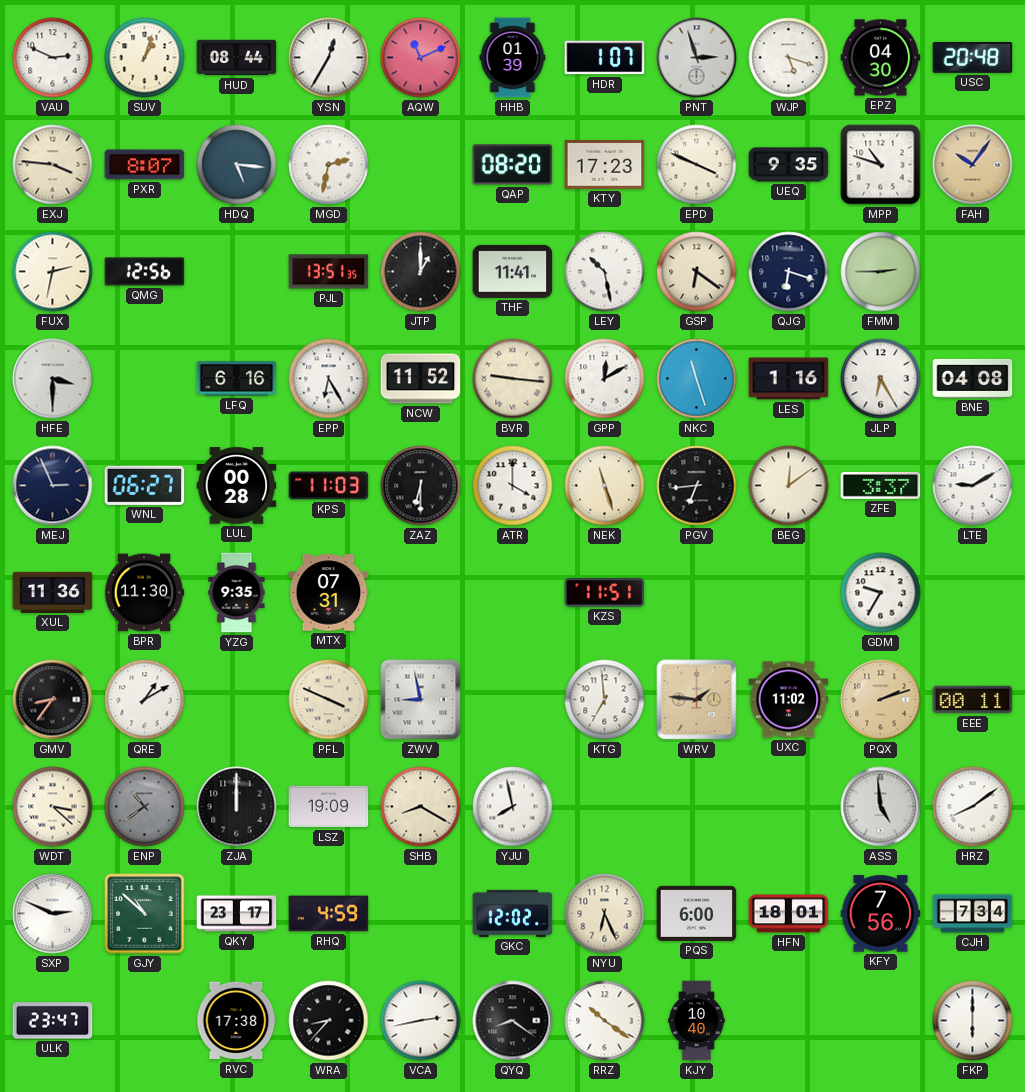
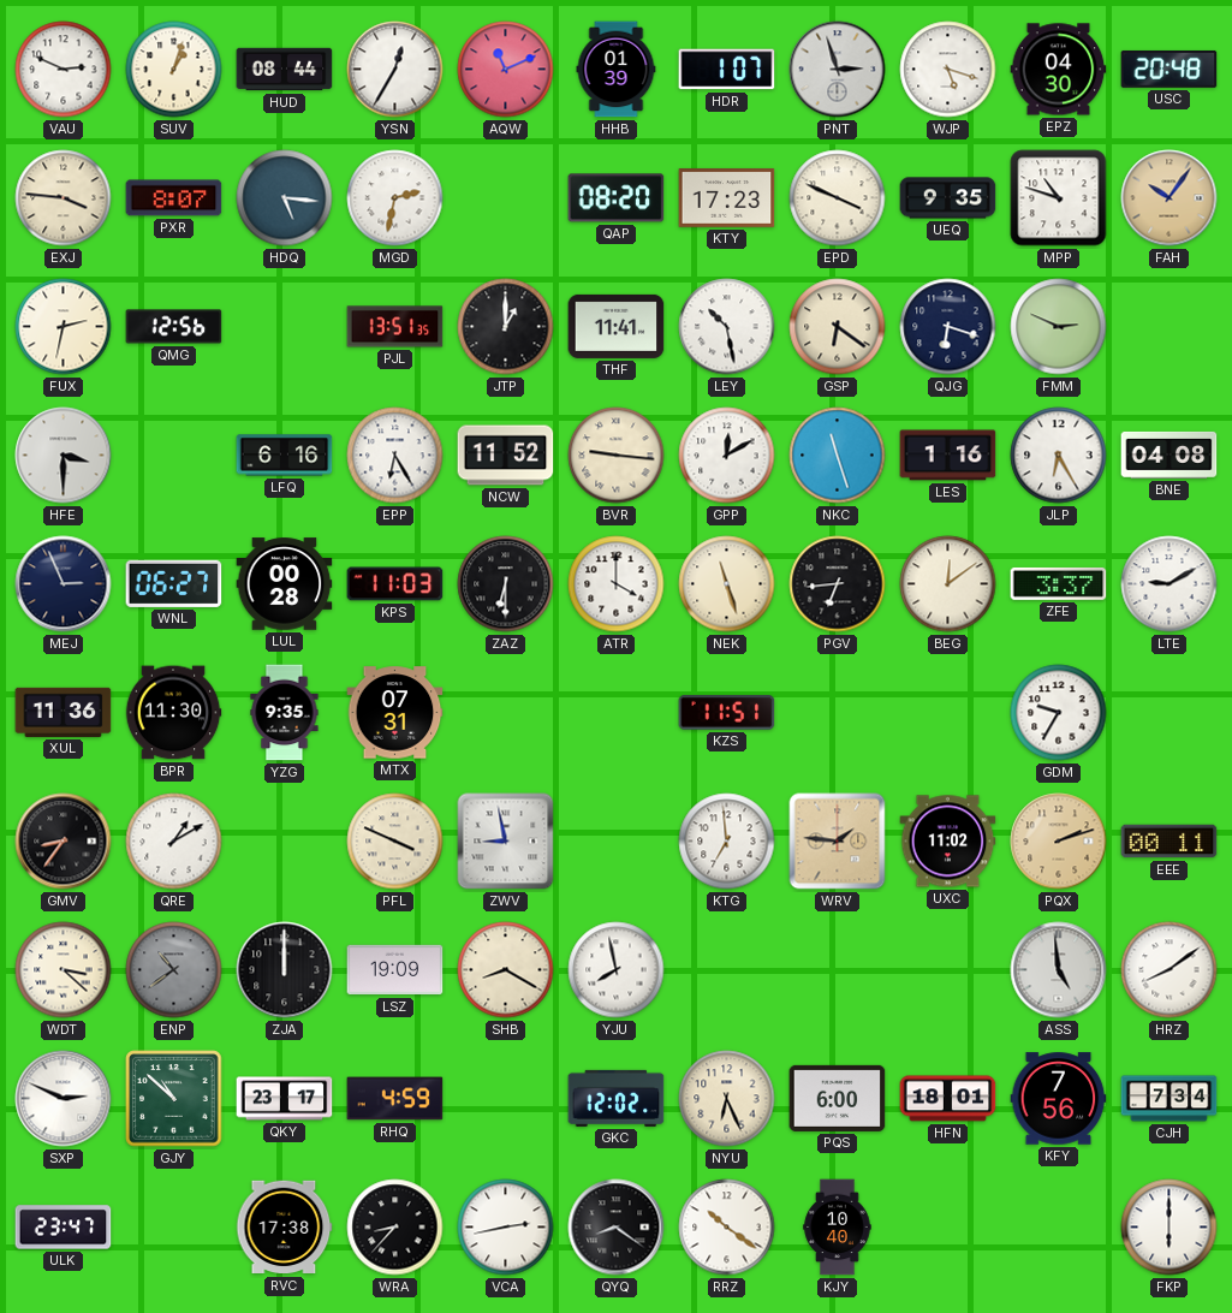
FMM: 2:45 -> 2:49
